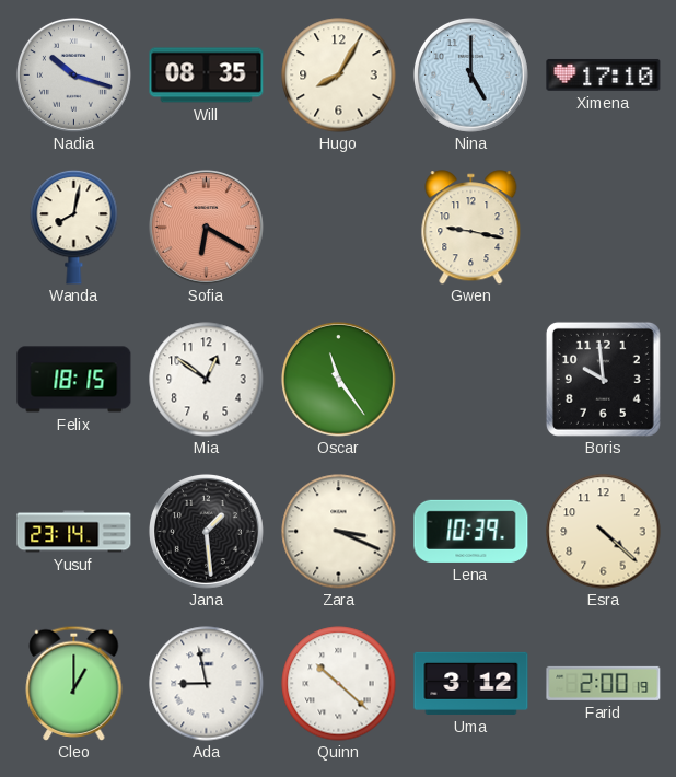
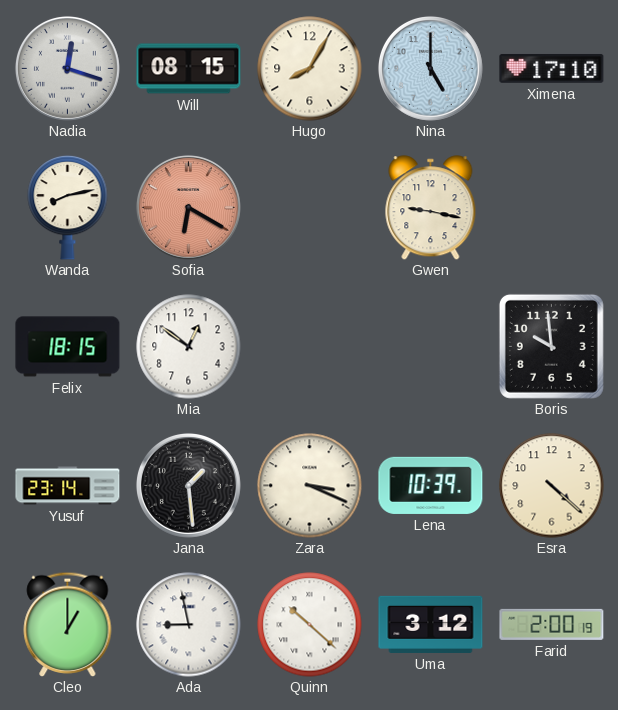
Nadia: 10:18 -> 12:18
Will: 08:35 -> 08:15
Wanda: 8:02 -> 8:13
Oscar: 11:24 -> none
